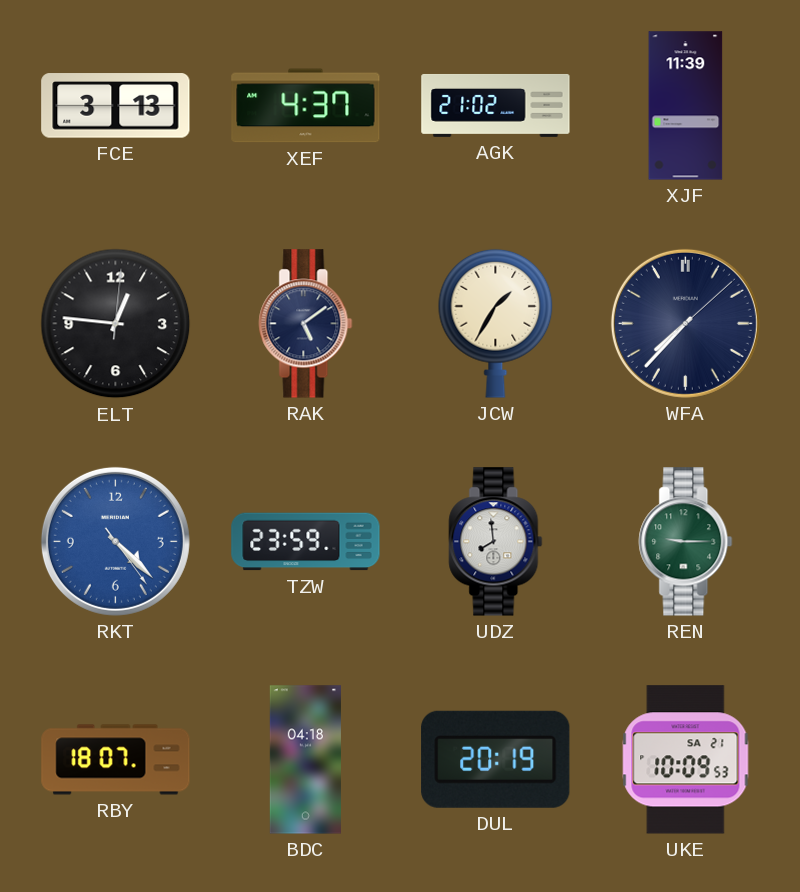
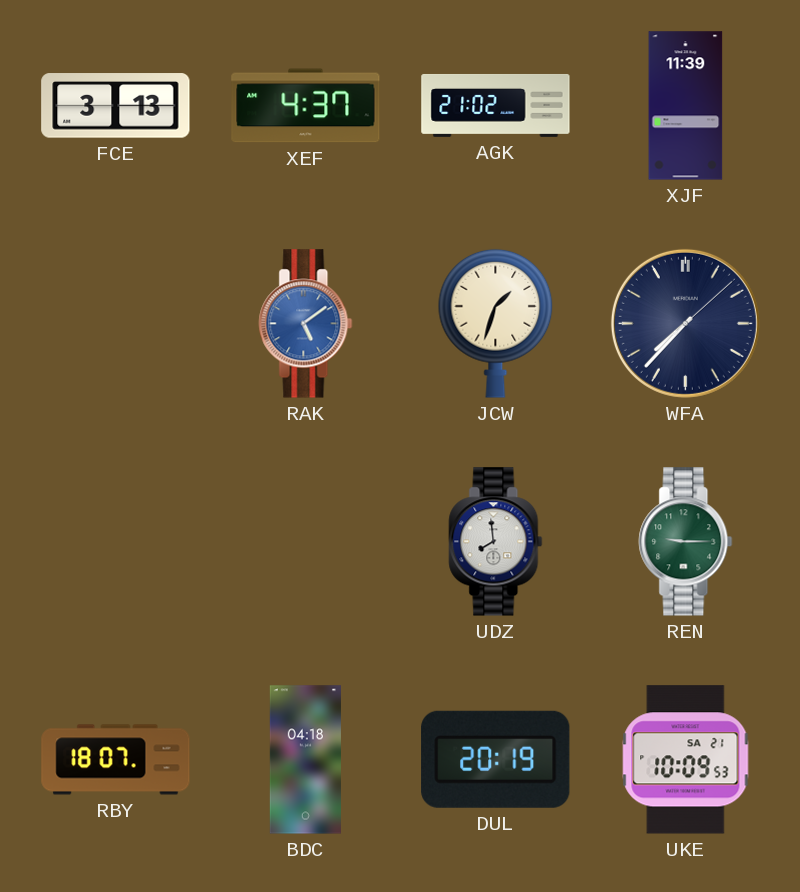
ELT: 12:46 -> none
RAK dial: navy -> blue
JCW: 1:35 -> 1:33
RKT: 4:22 -> none
TZW: 23:59 -> none
